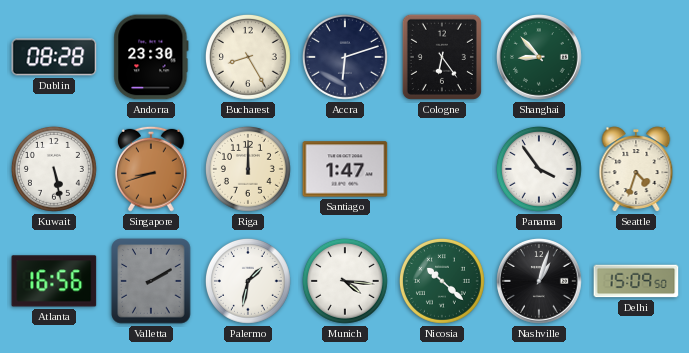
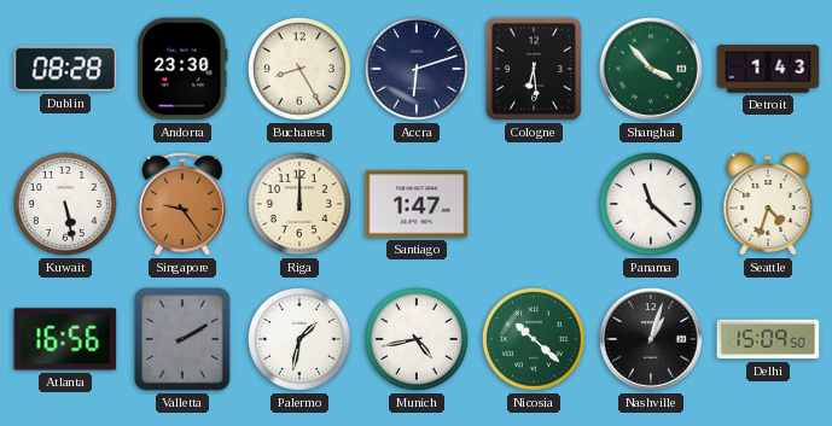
Cologne: 6:24 -> 6:29
Shanghai: 8:53 -> 3:53
Detroit: none -> 1:43
Singapore: 8:42 -> 9:24
Panama: 3:54 -> 11:22
Munich: 4:16 -> 4:43
